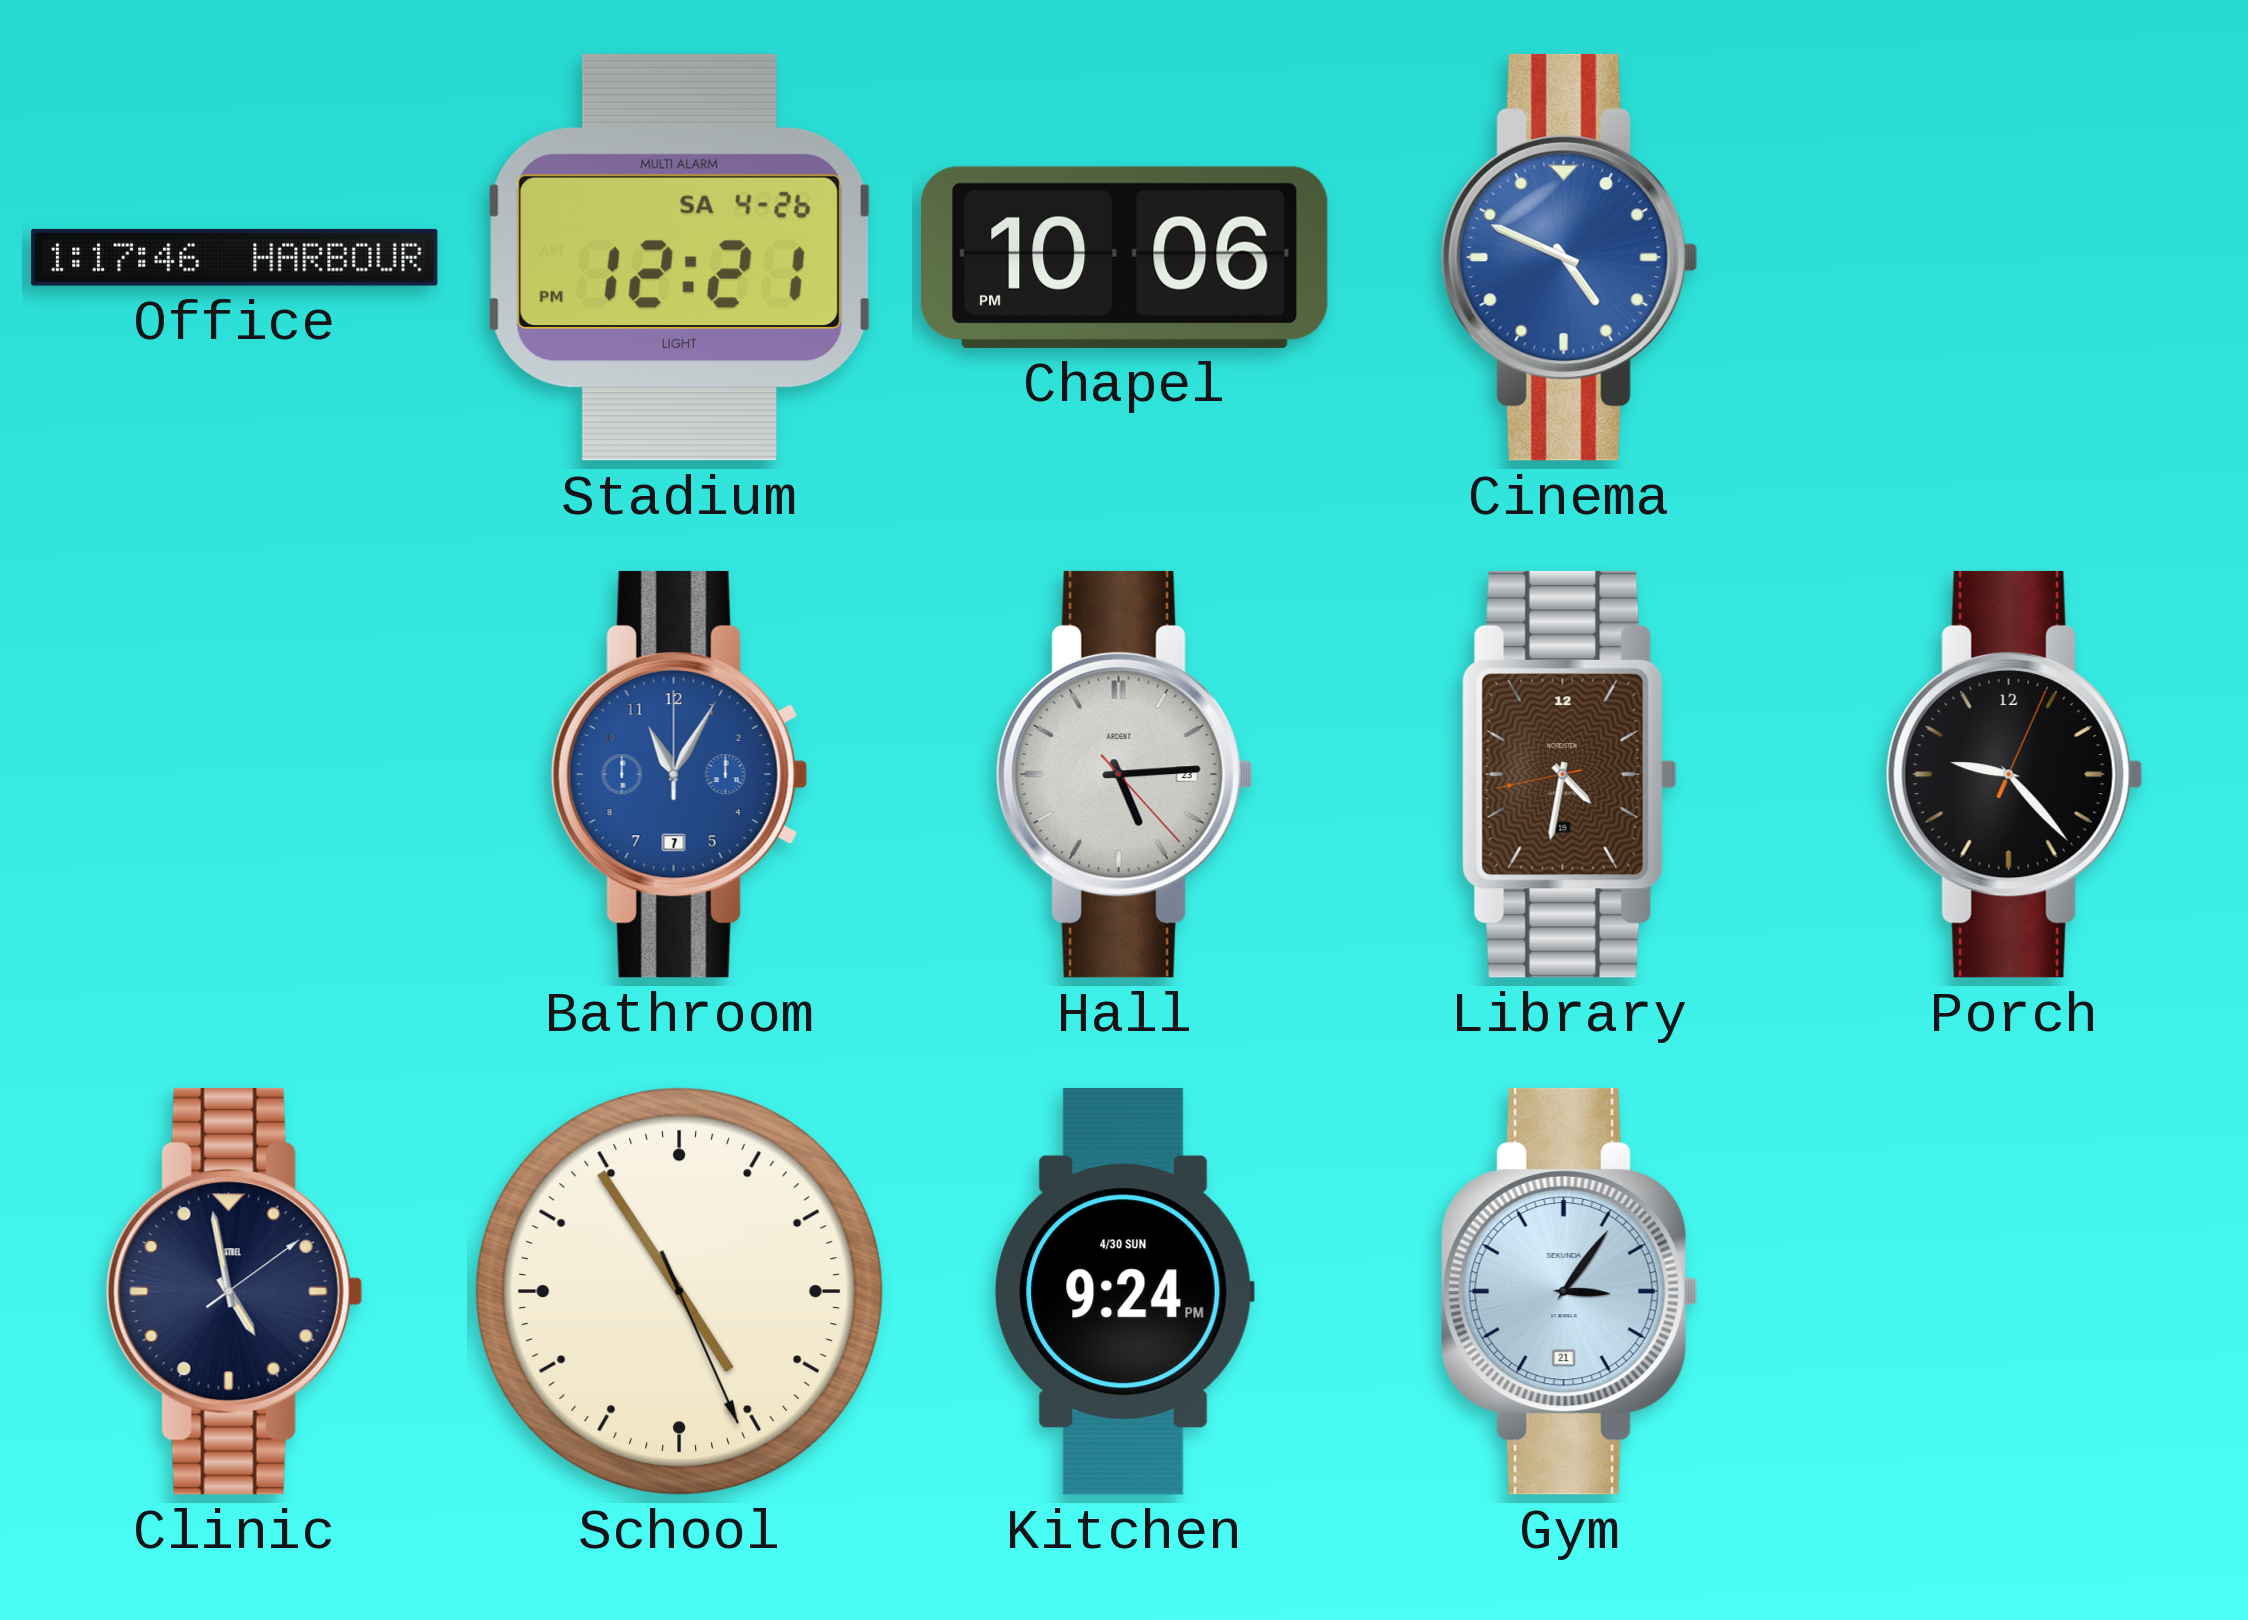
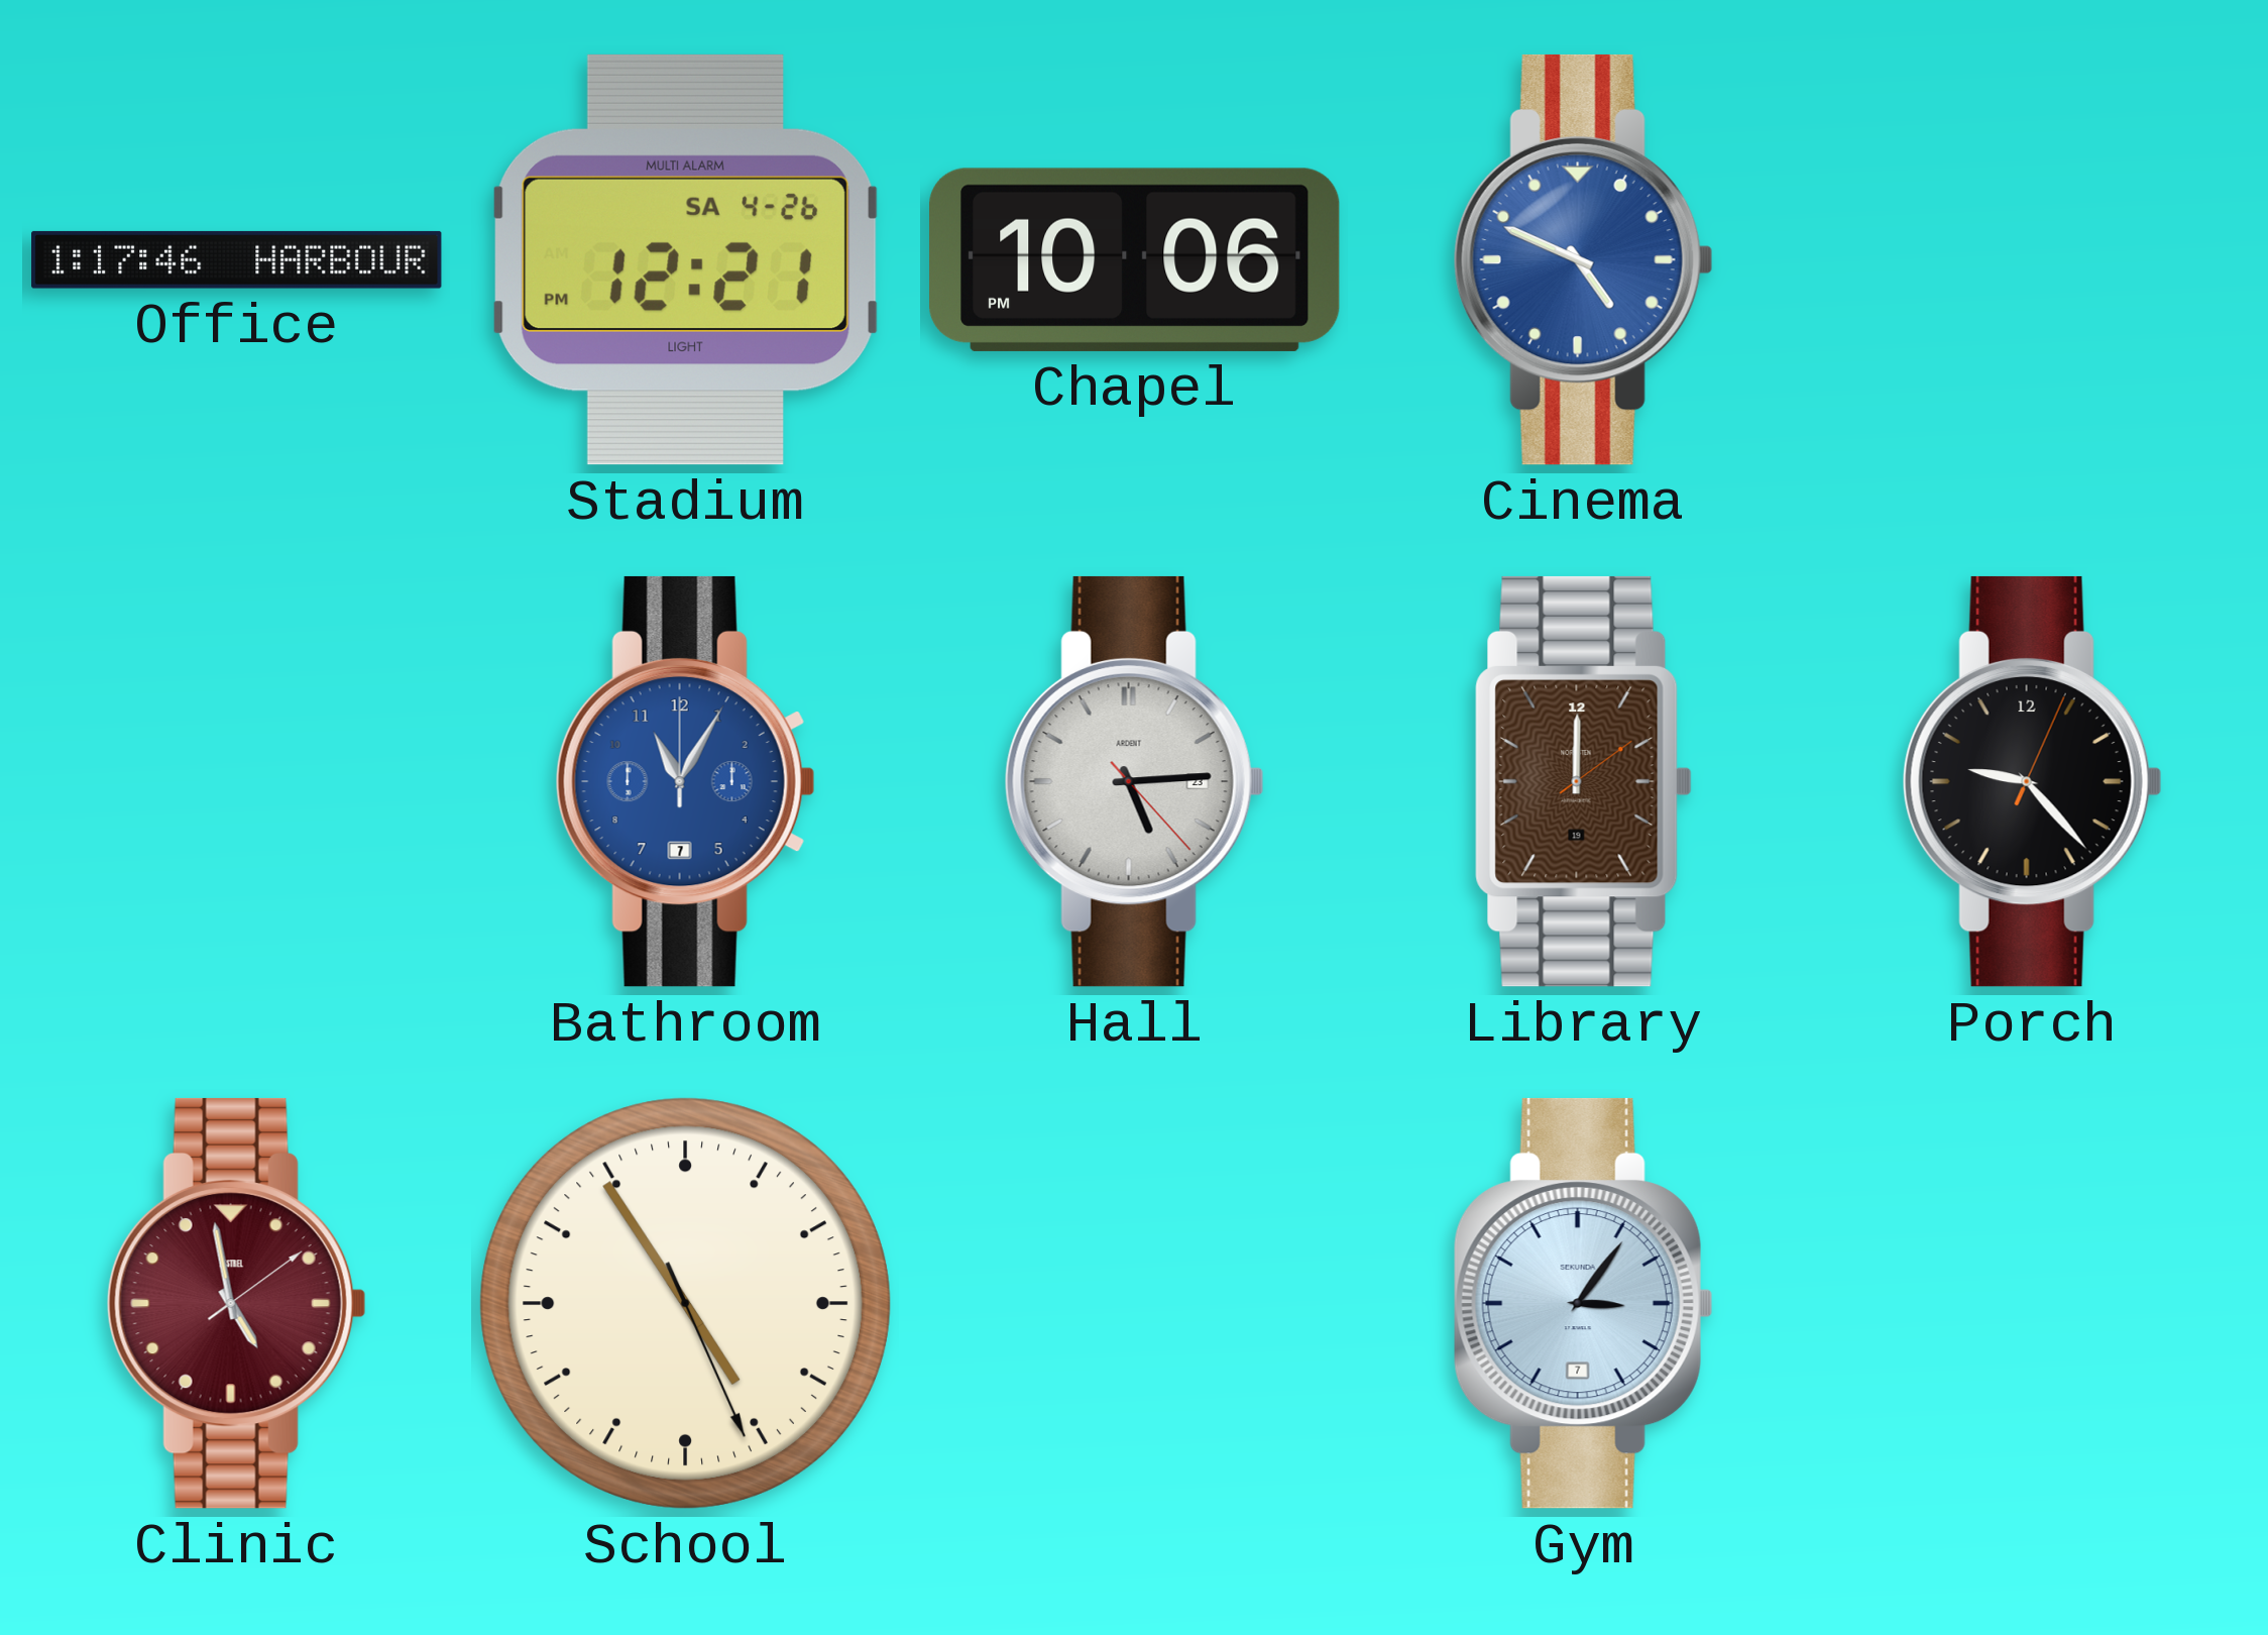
Library: 4:31 -> 12:00
Clinic dial: navy -> burgundy
Kitchen: 9:24 -> none
Gym date: 21 -> 7
